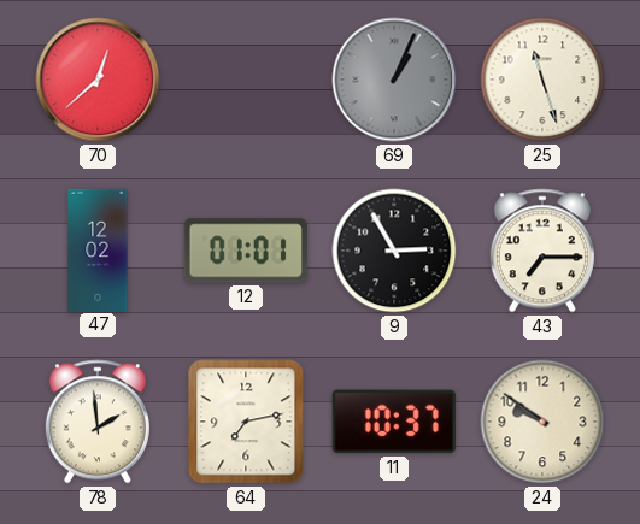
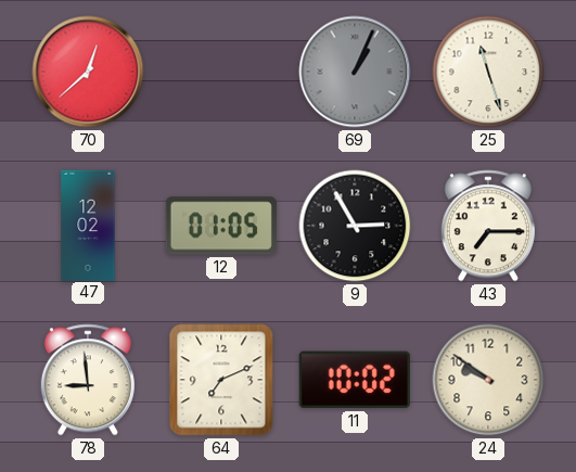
12: 01:01 -> 01:05
78: 1:59 -> 8:59
64: 7:13 -> 7:11
11: 10:37 -> 10:02
